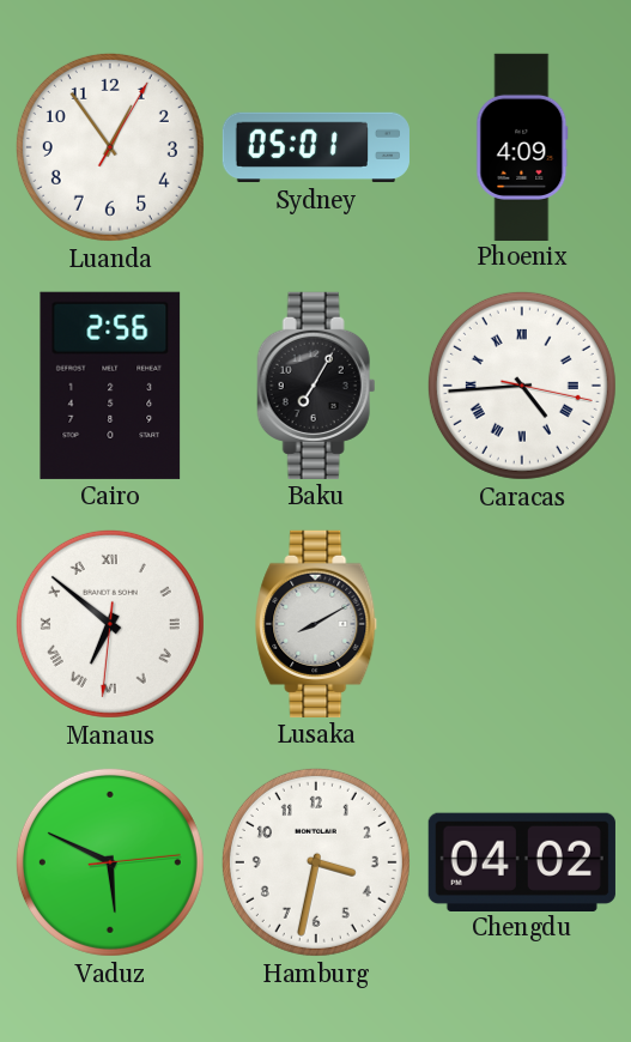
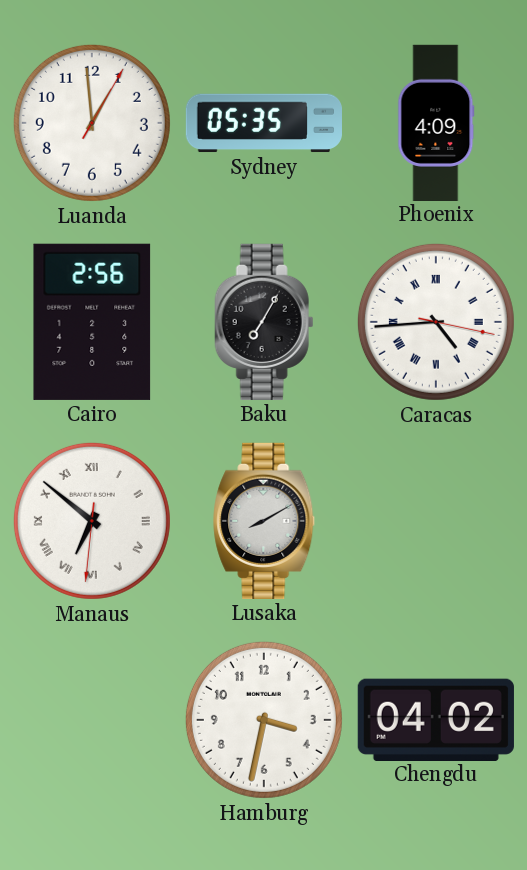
Luanda: 12:54 -> 12:59
Sydney: 05:01 -> 05:35
Vaduz: 5:49 -> none
